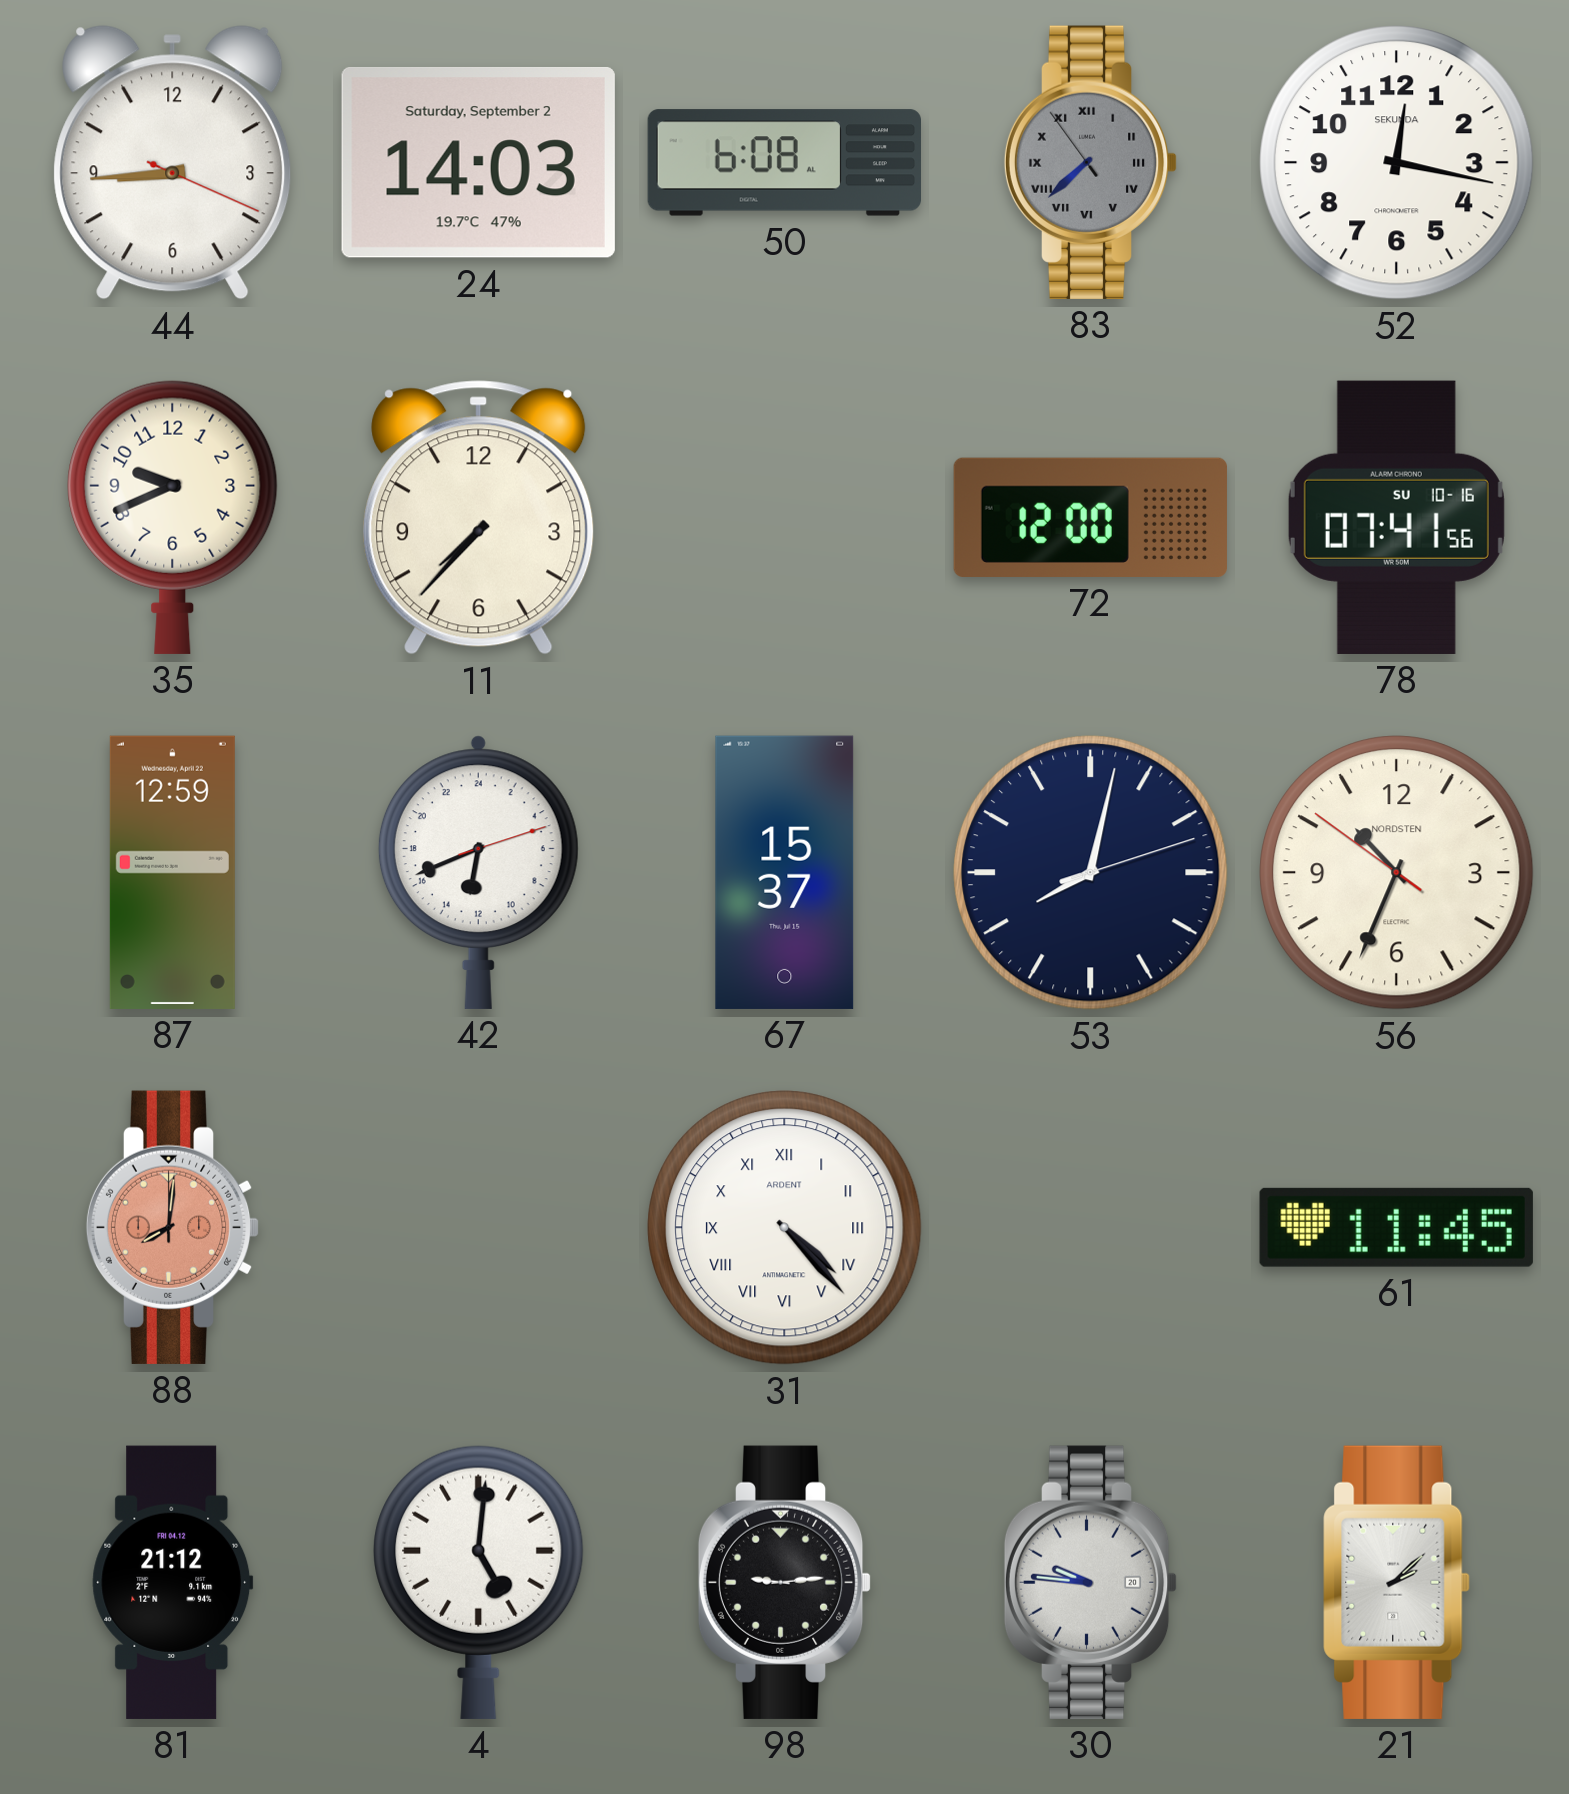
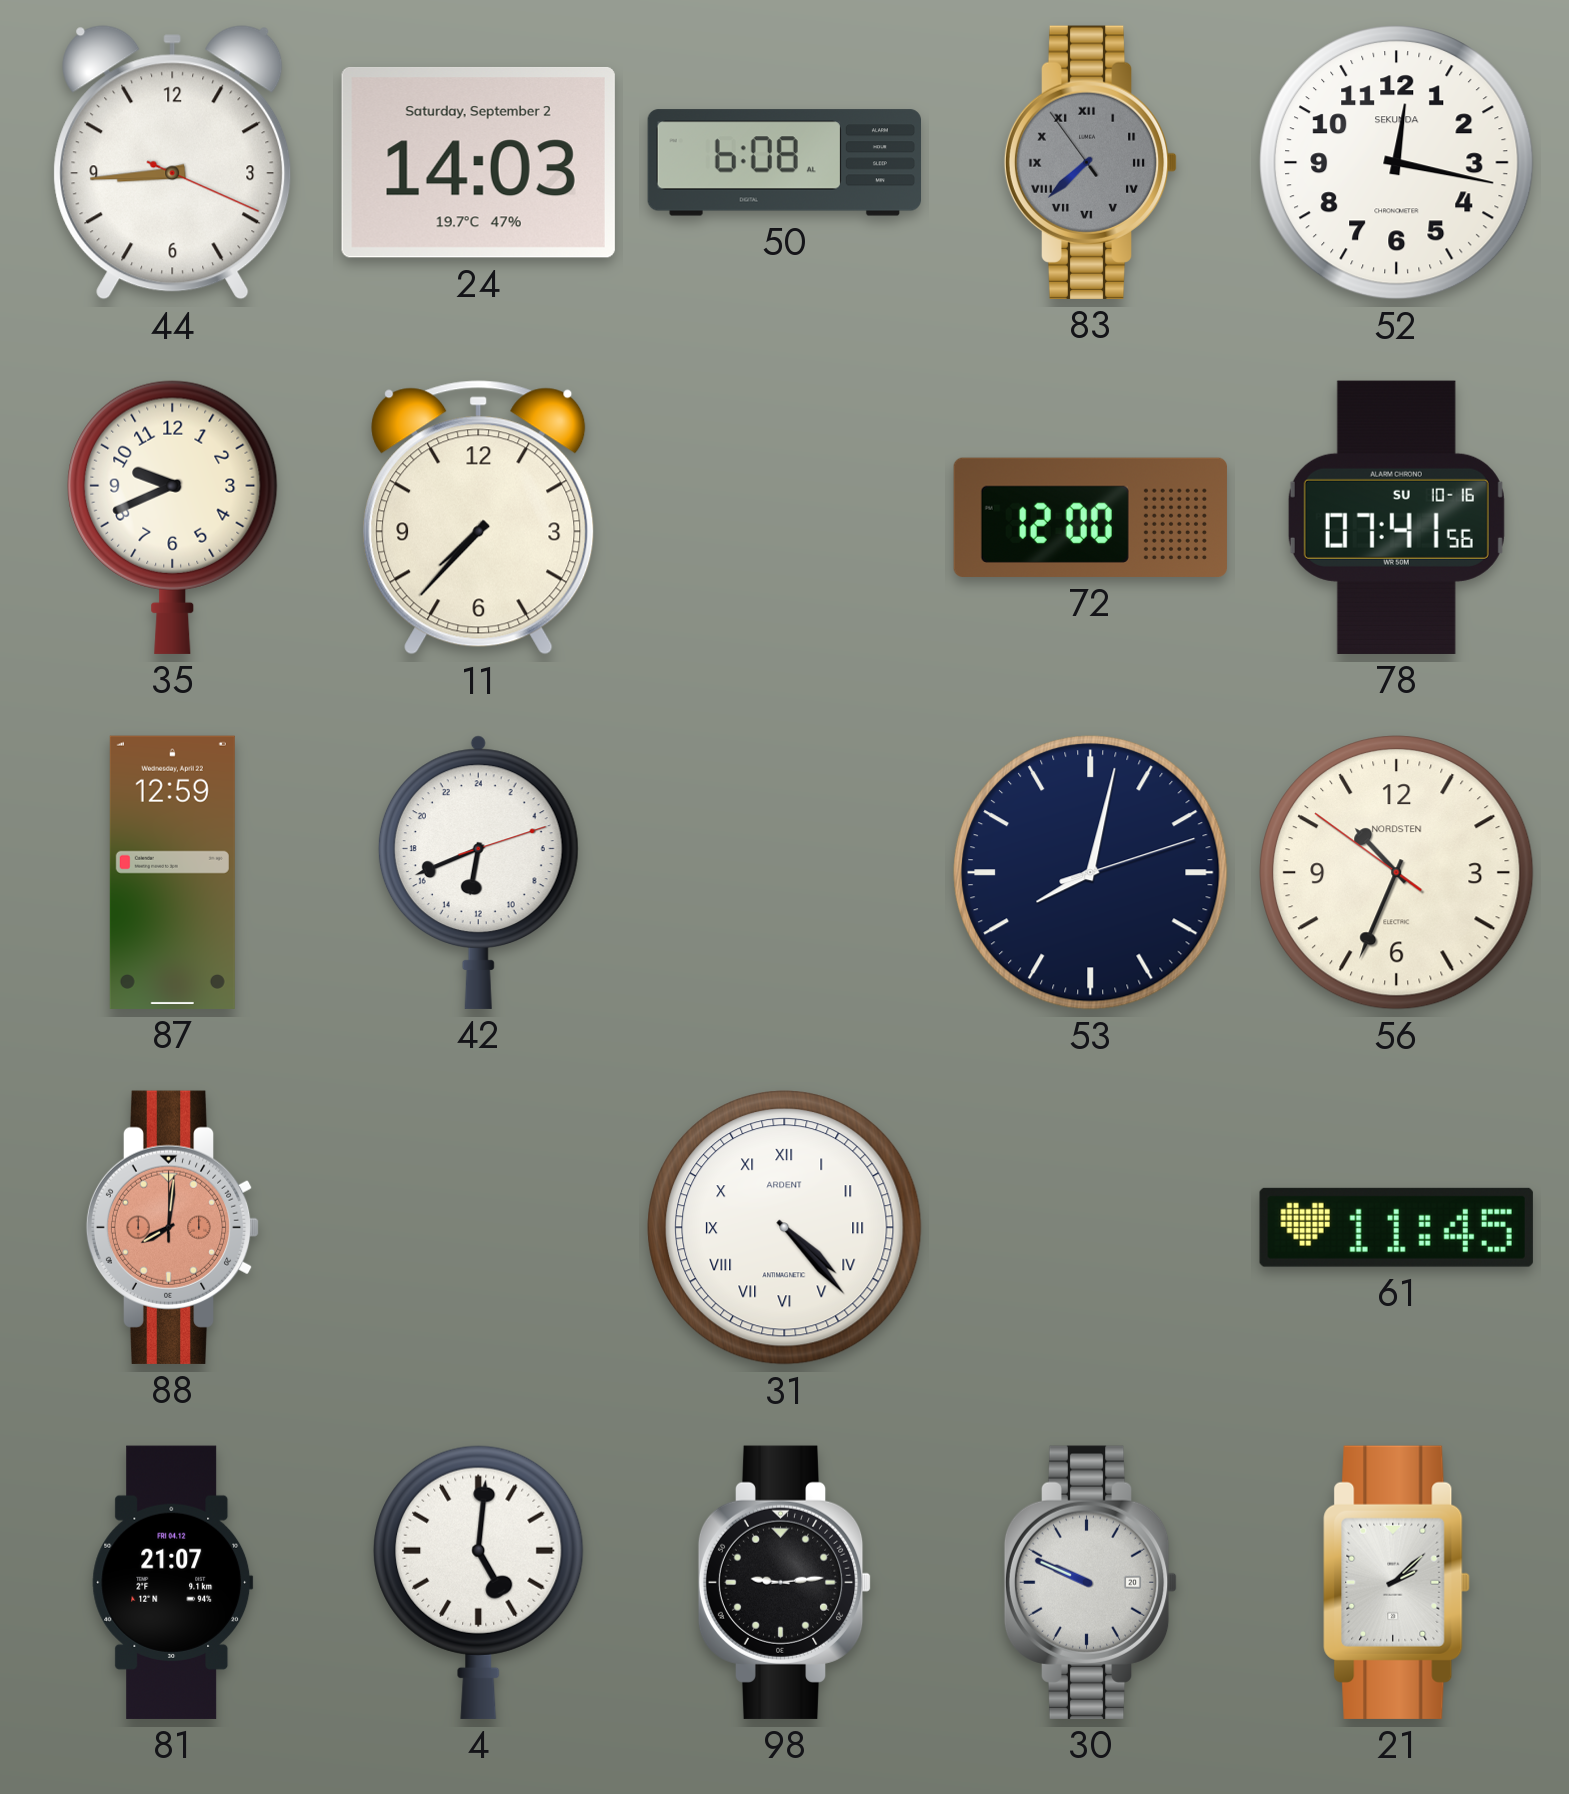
67: 15:37 -> none
81: 21:12 -> 21:07
30: 9:46 -> 9:49
